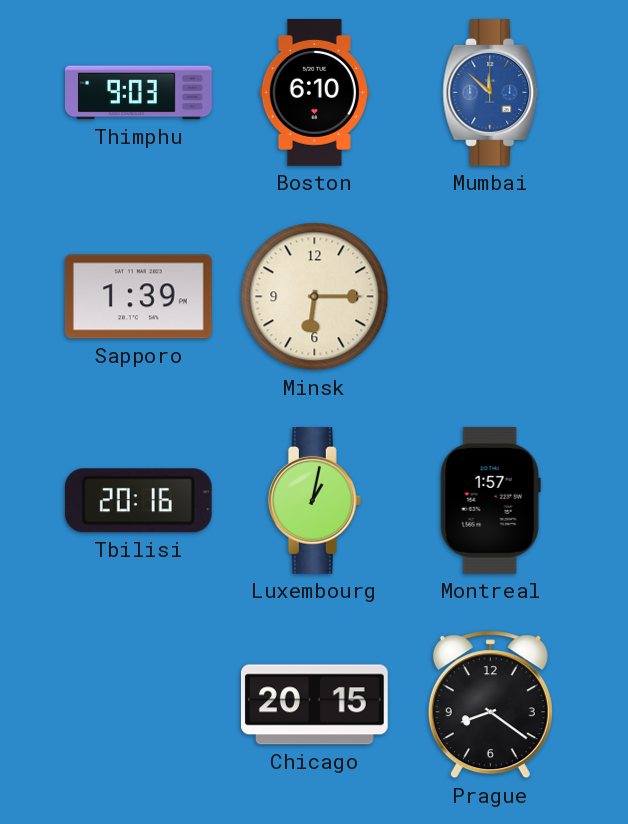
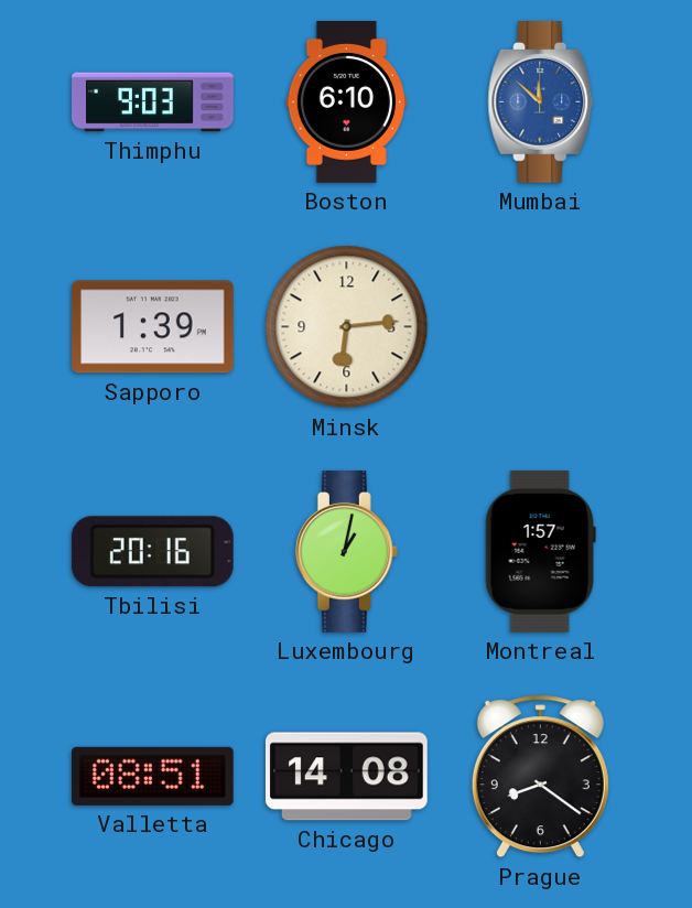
Minsk: 6:15 -> 6:14
Valletta: none -> 08:51
Chicago: 20:15 -> 14:08
